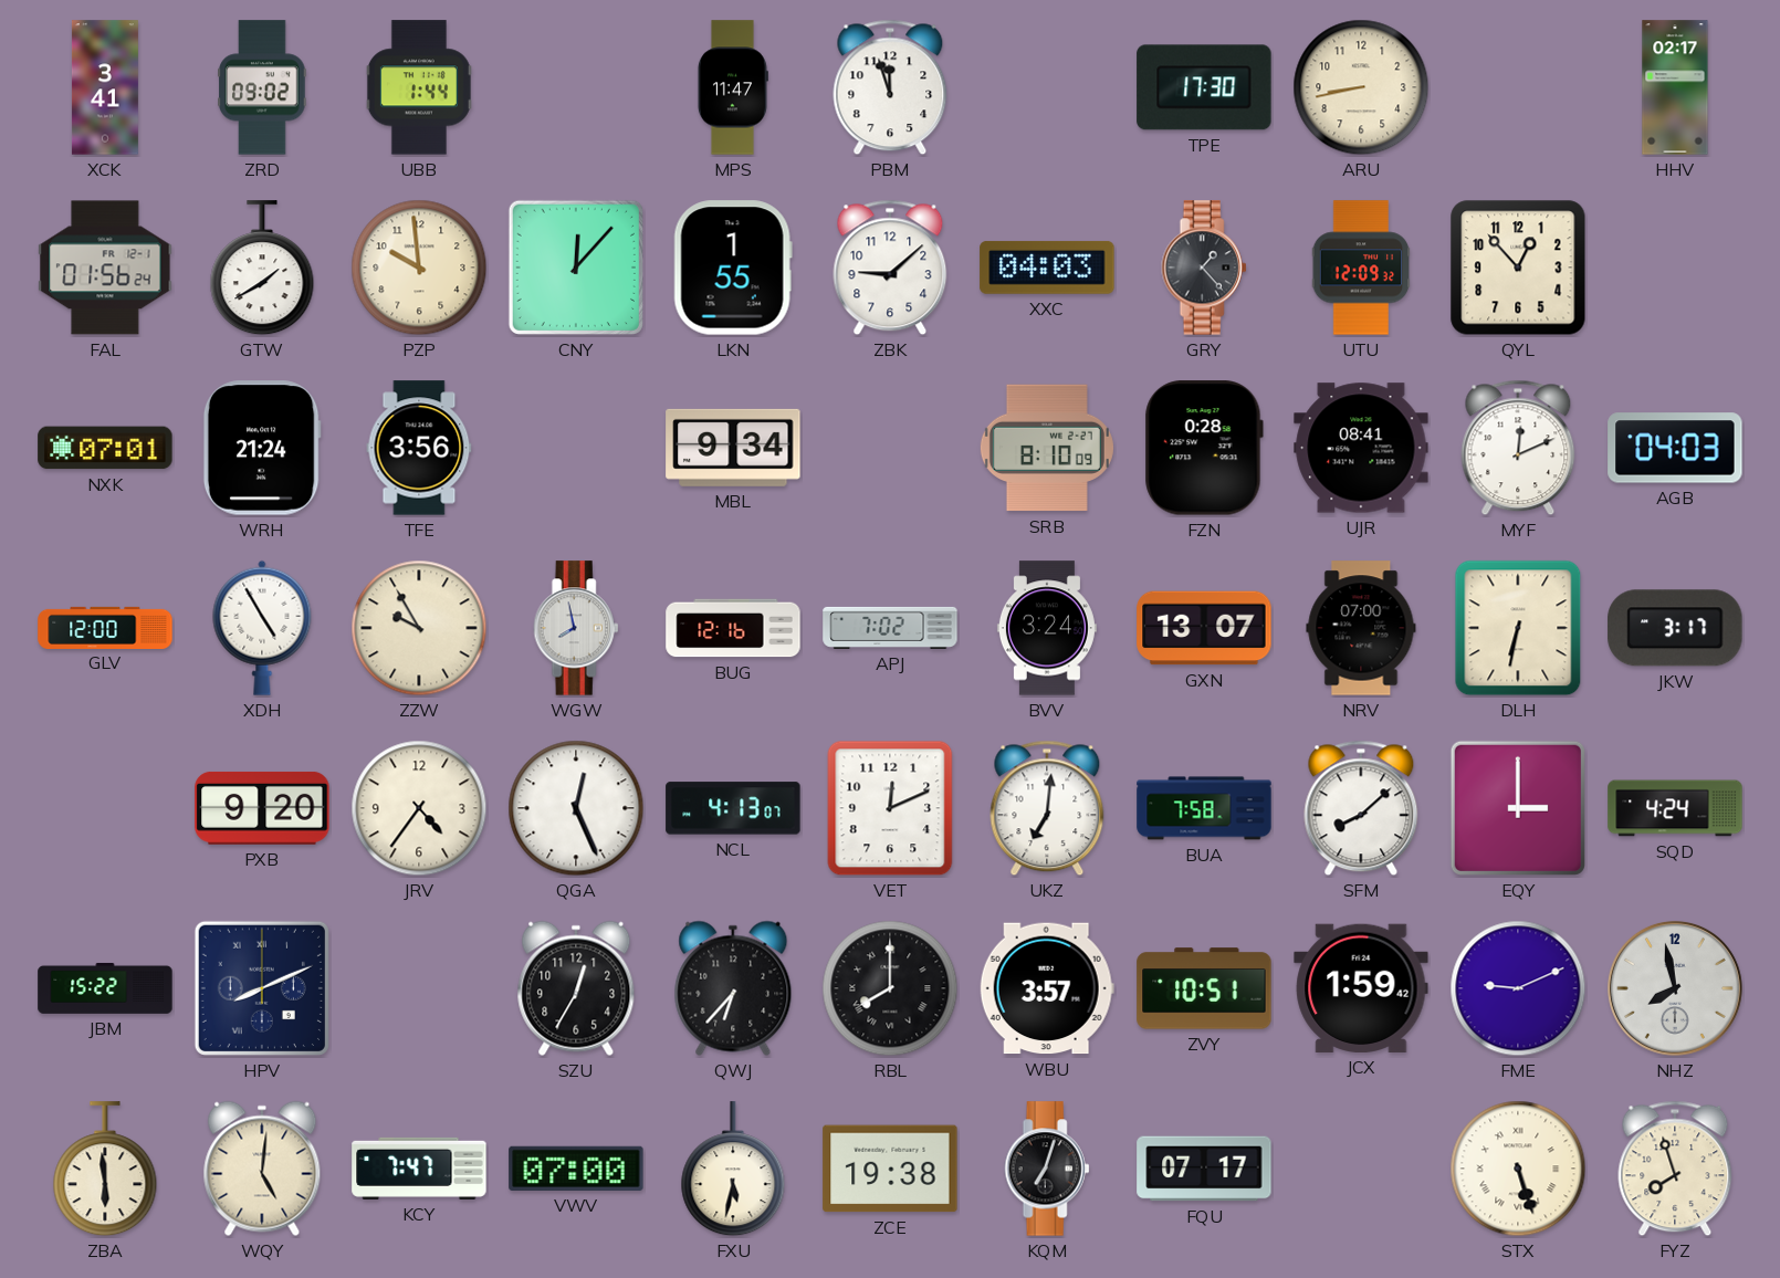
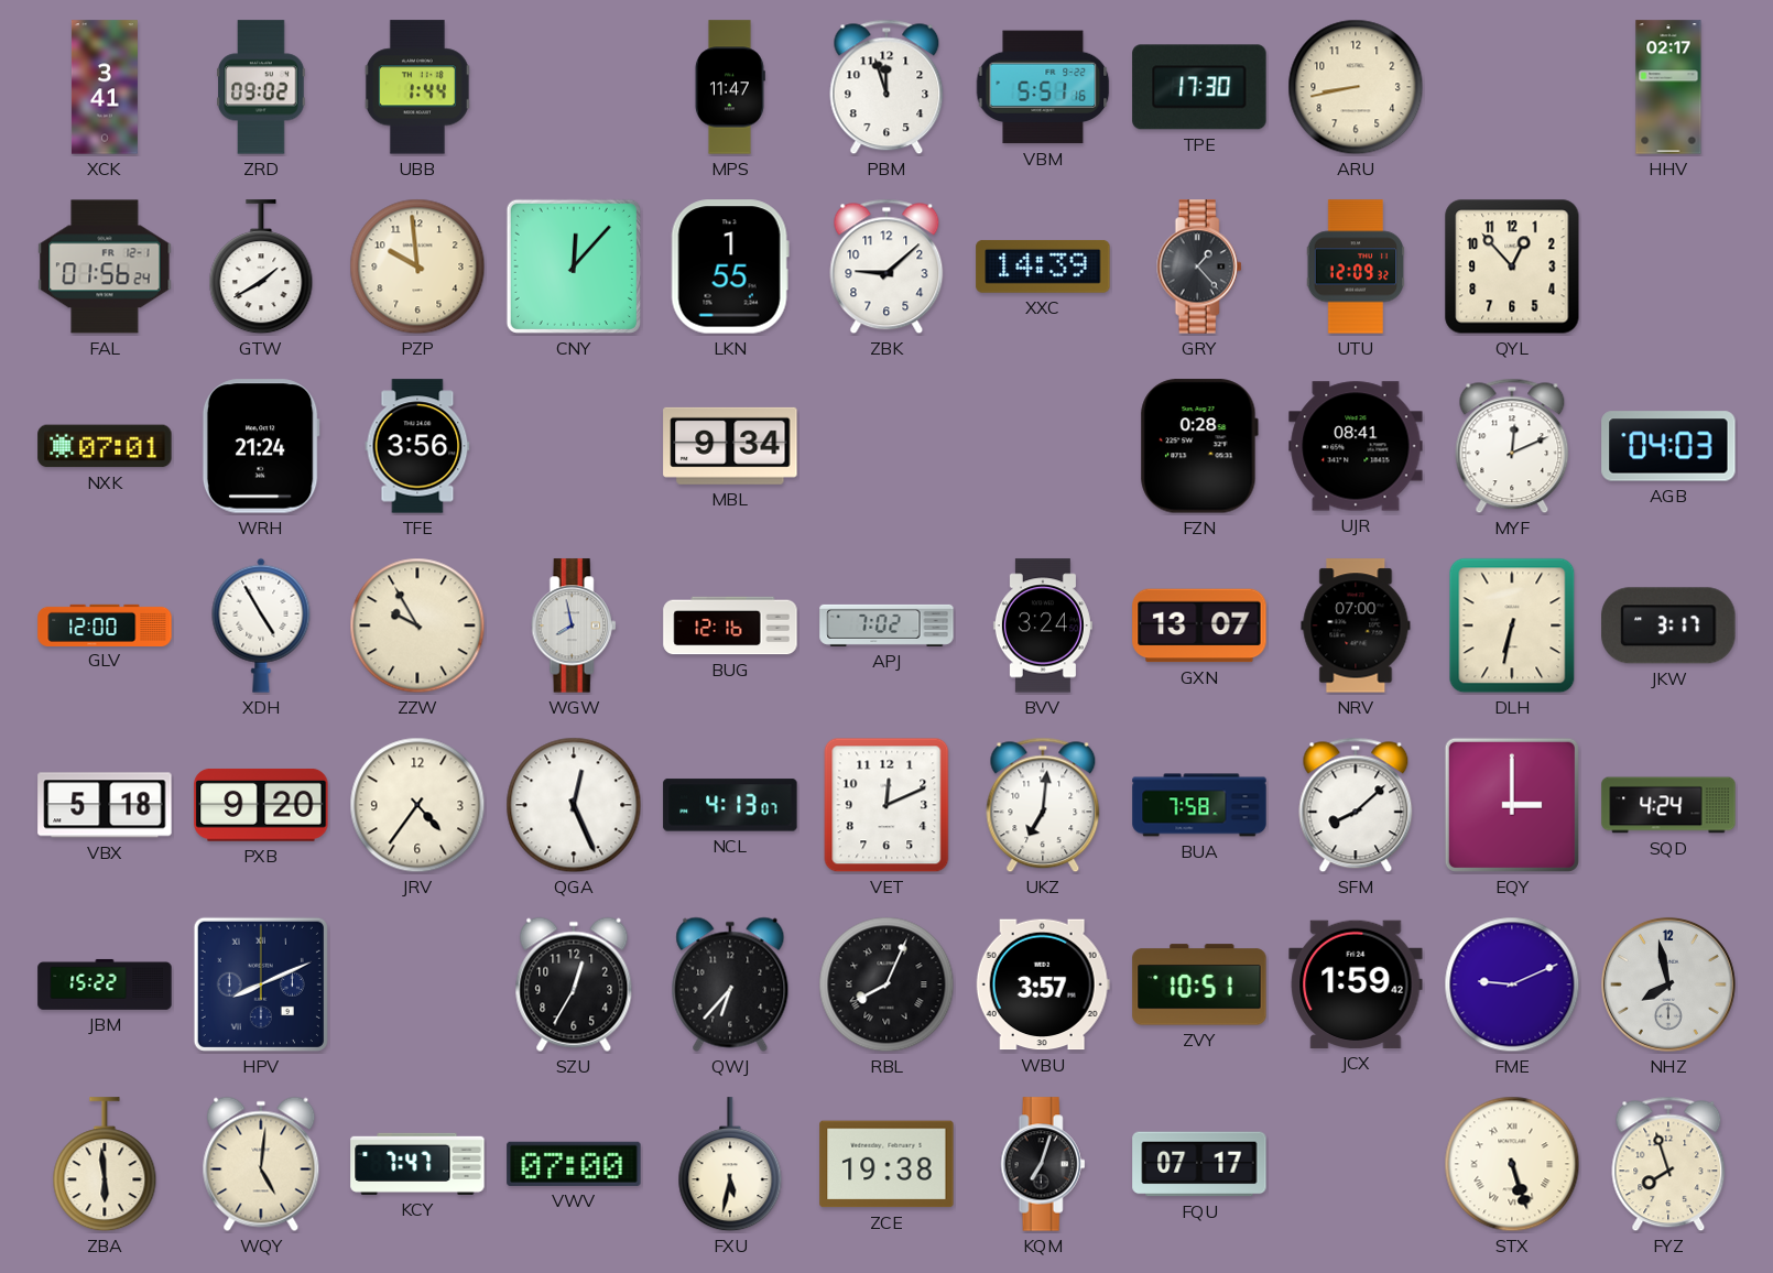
VBM: none -> 5:51
XXC: 04:03 -> 14:39
SRB: 8:10 -> none
VBX: none -> 5:18
RBL: 8:00 -> 8:04
